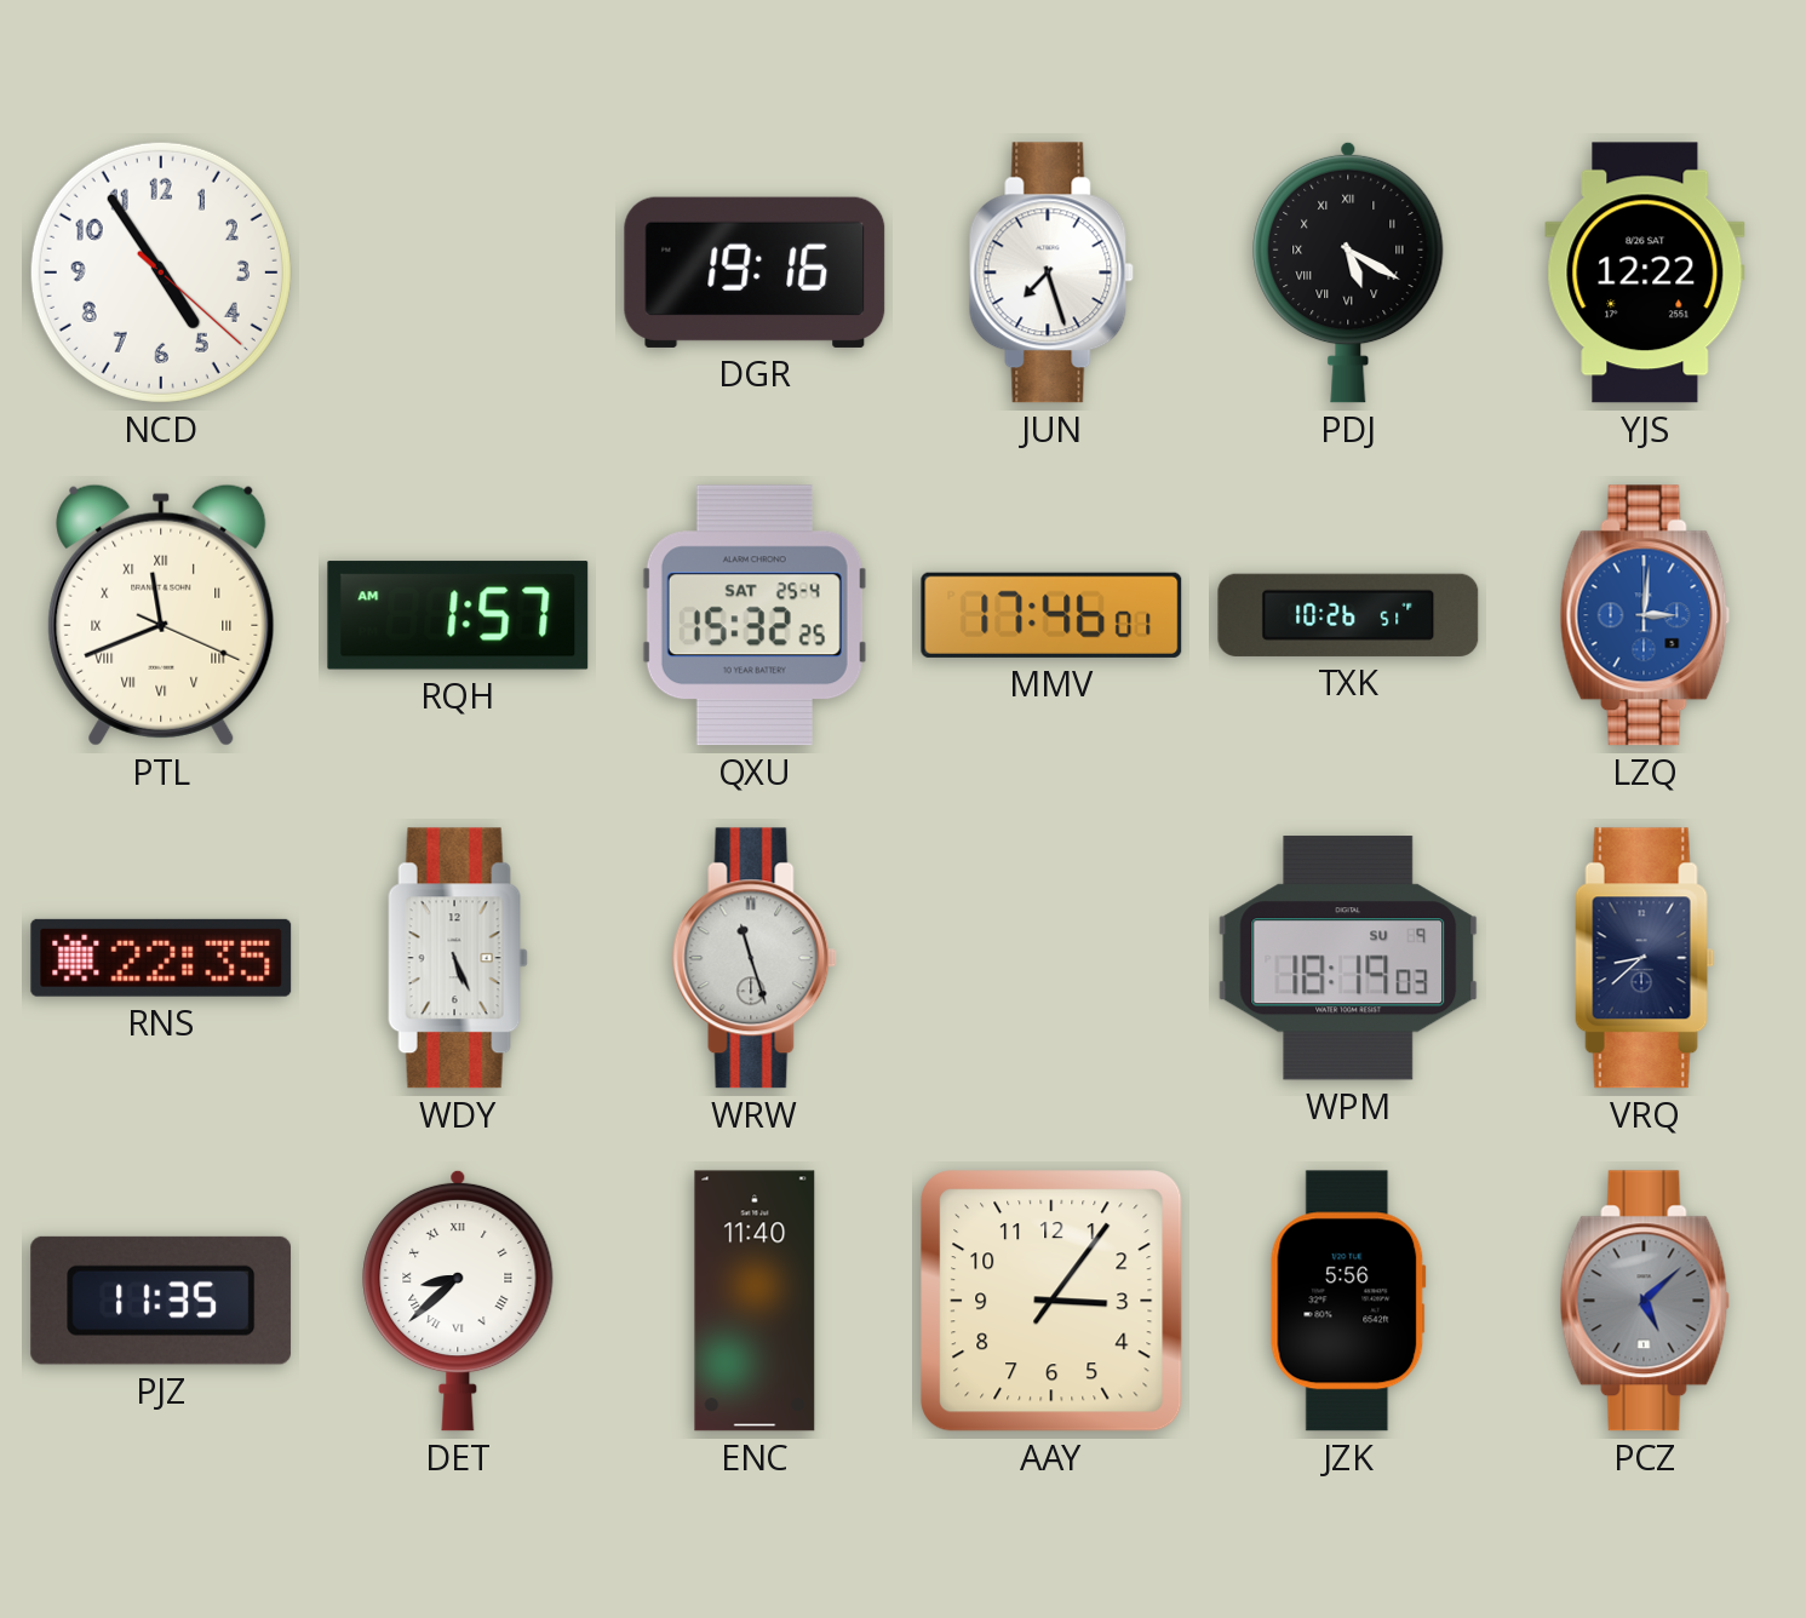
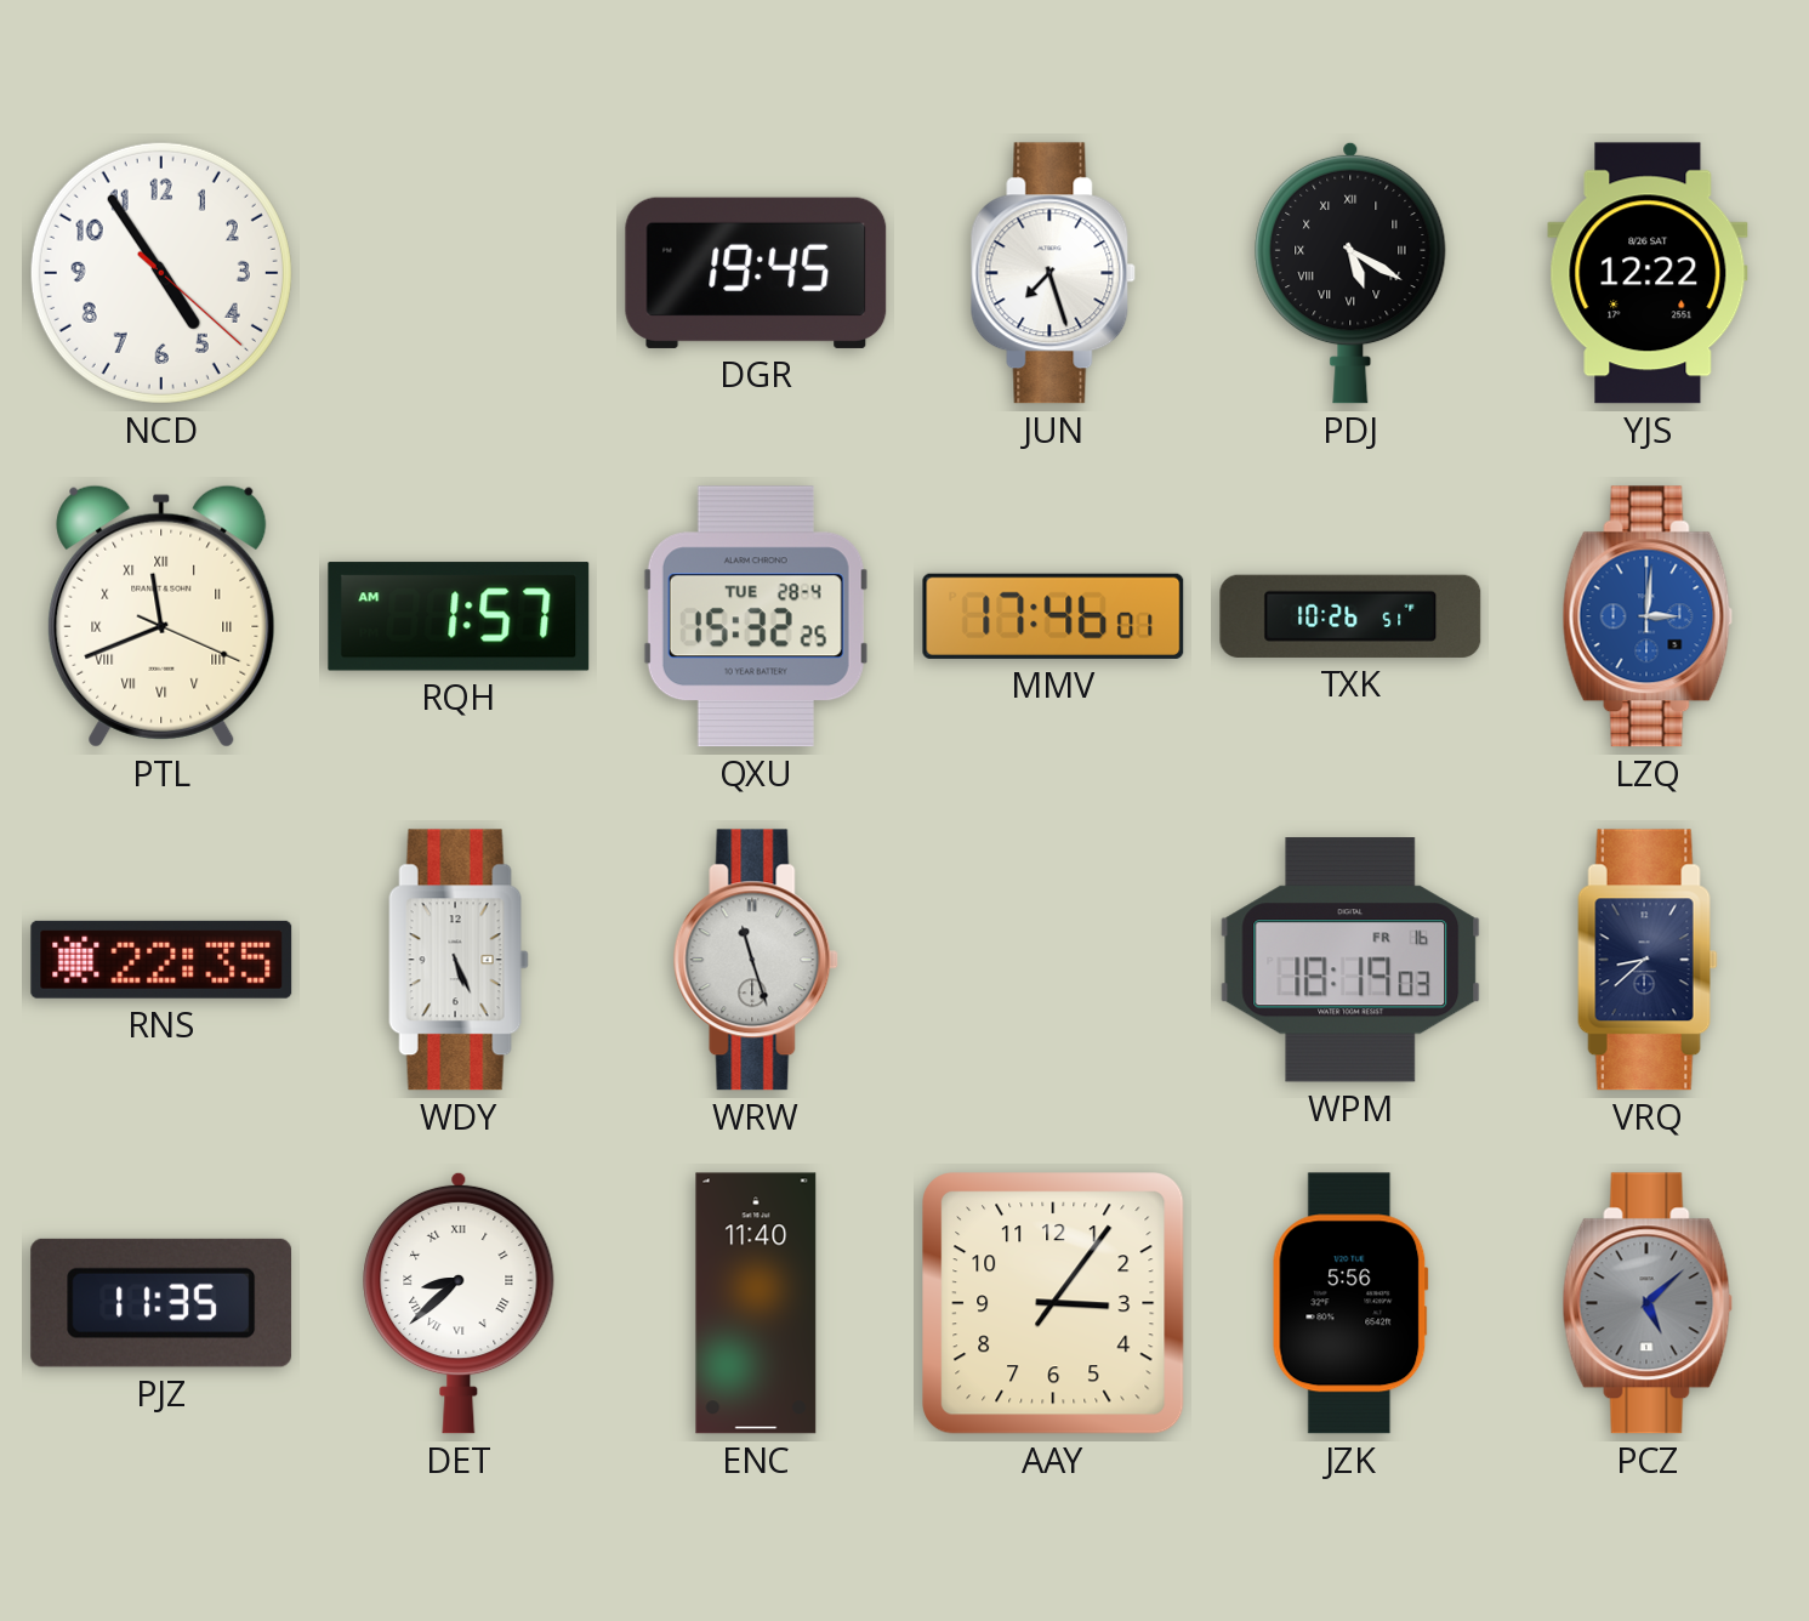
DGR: 19:16 -> 19:45
QXU date: SAT 25-4 -> TUE 28-4
WPM date: SU 9 -> FR 16
